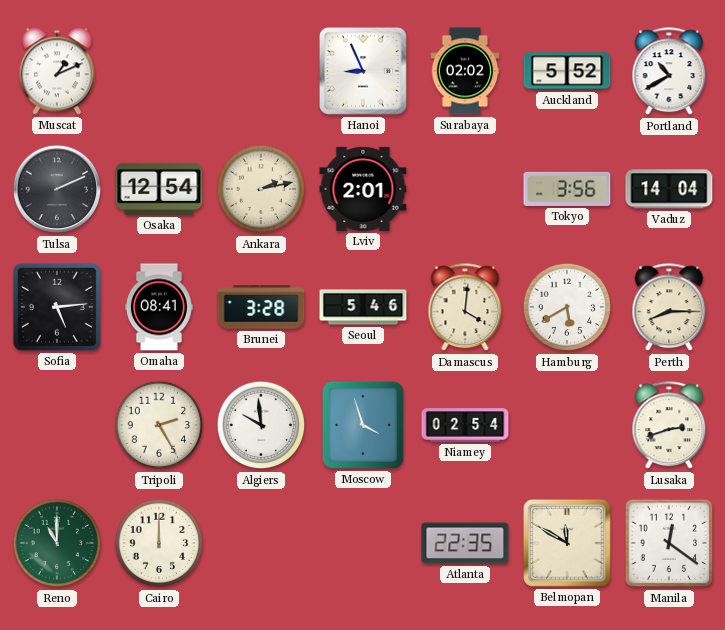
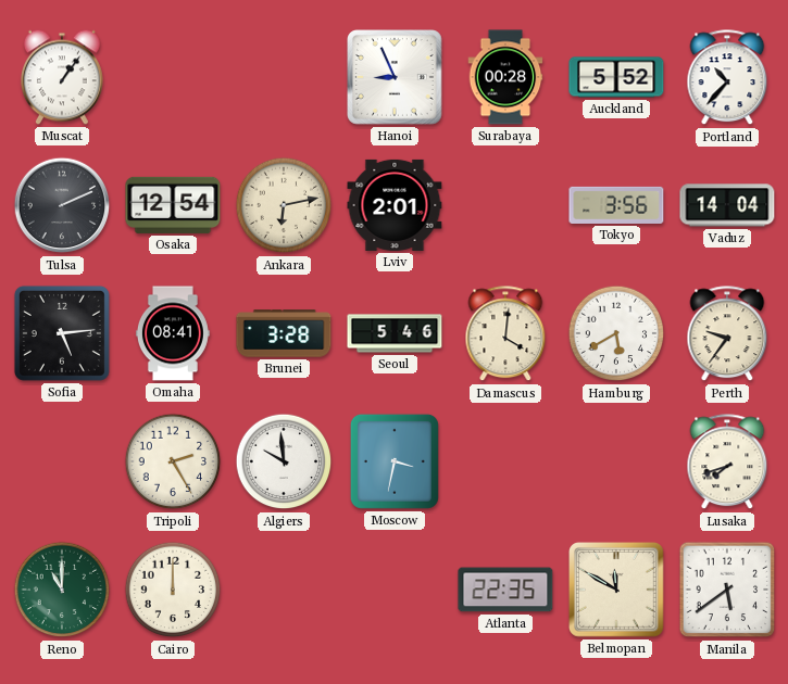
Muscat: 1:11 -> 1:06
Surabaya: 02:02 -> 00:28
Portland: 10:40 -> 10:37
Ankara: 2:13 -> 6:13
Perth: 8:15 -> 9:36
Moscow: 3:57 -> 3:32
Niamey: 02:54 -> none
Lusaka: 2:42 -> 7:42
Manila: 12:21 -> 5:39
